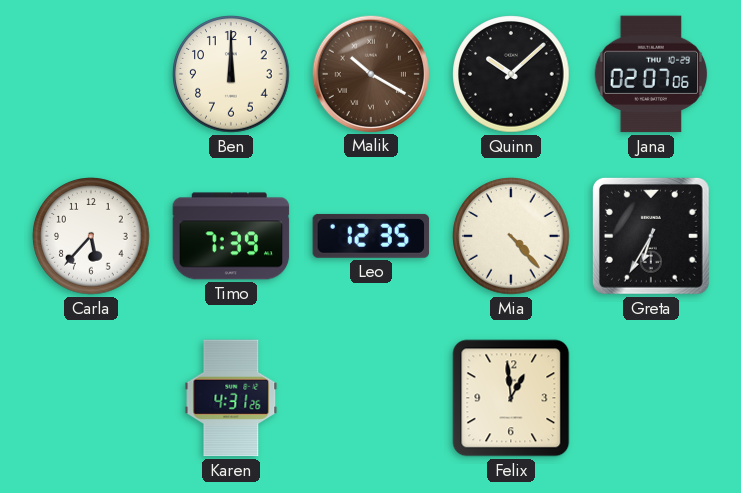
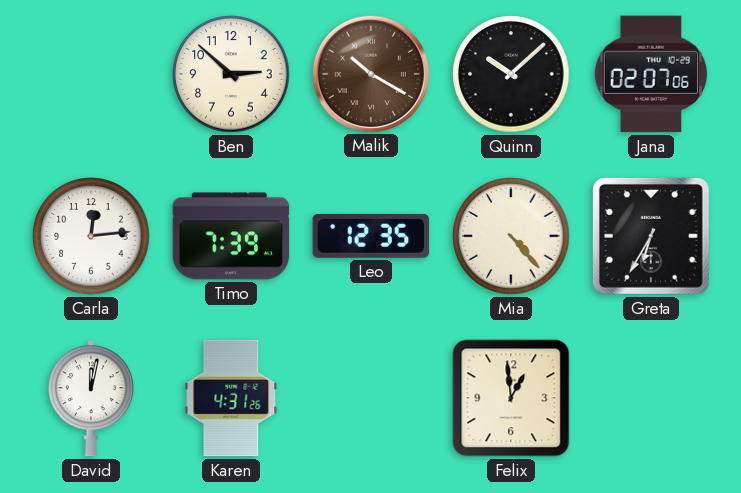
Ben: 12:00 -> 2:52
Carla: 5:37 -> 12:14
David: none -> 12:02
